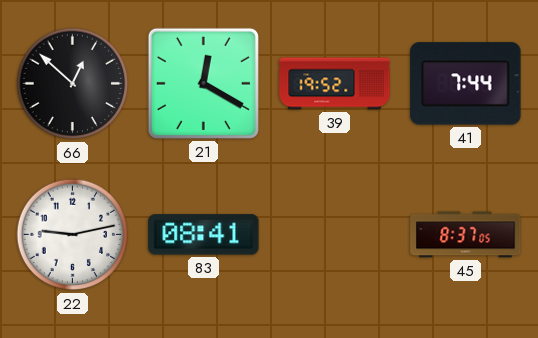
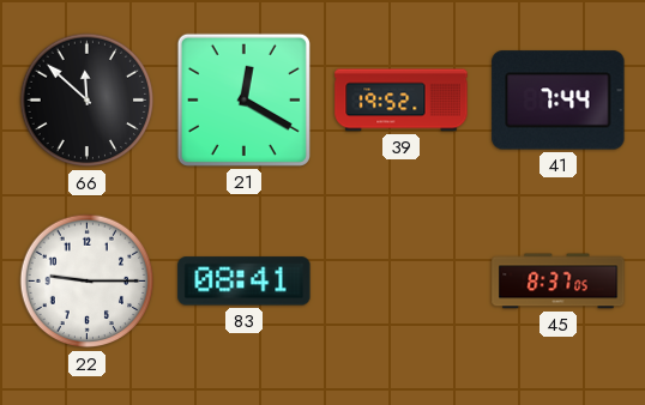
66: 12:52 -> 11:52
22: 9:13 -> 9:15
